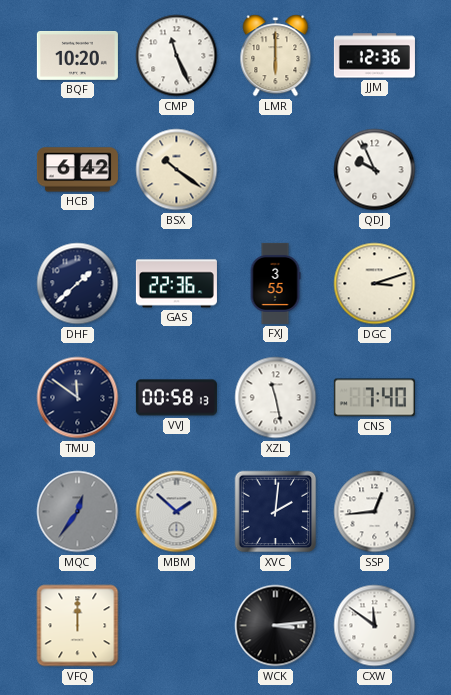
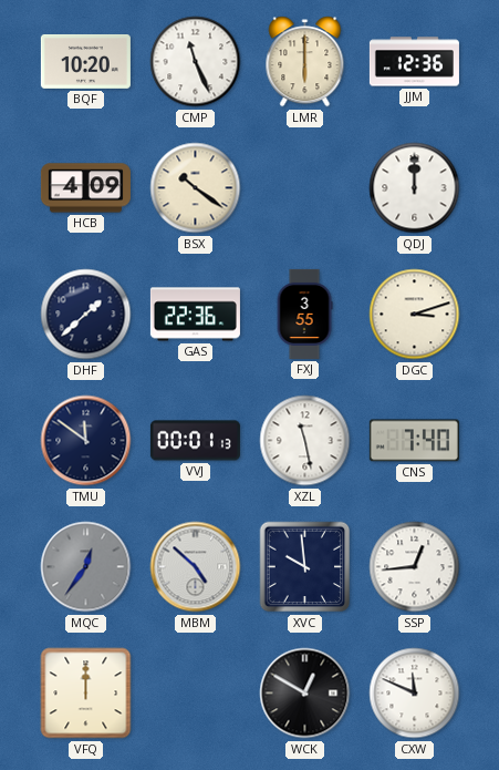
HCB: 6:42 -> 4:09
QDJ: 9:56 -> 12:00
VVJ: 00:58 -> 00:01
MBM: 1:52 -> 4:52
XVC: 2:01 -> 9:59
WCK: 3:14 -> 12:50
CXW: 11:51 -> 11:49
